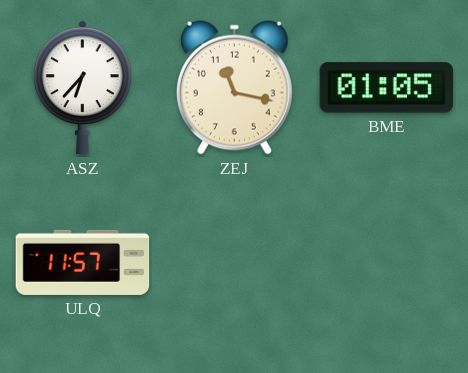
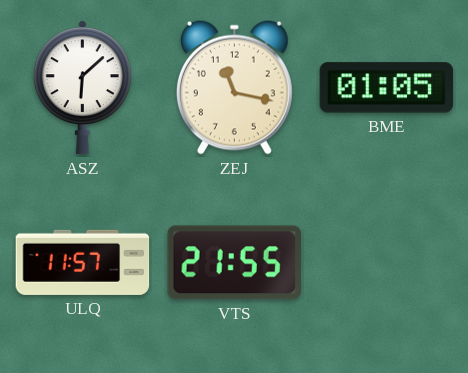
ASZ: 6:37 -> 6:08
VTS: none -> 21:55
